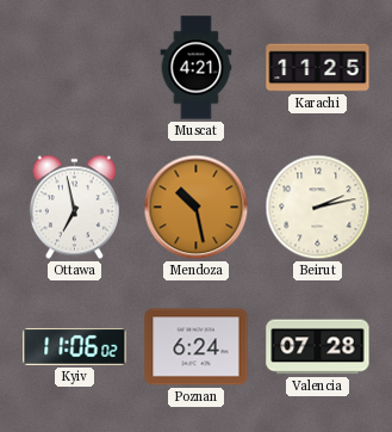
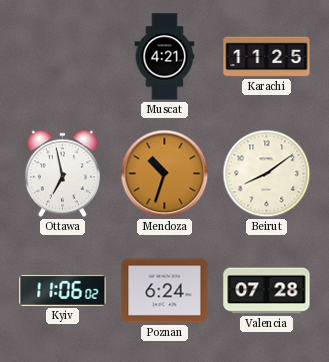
Mendoza: 10:28 -> 10:33
Beirut: 2:13 -> 8:09
